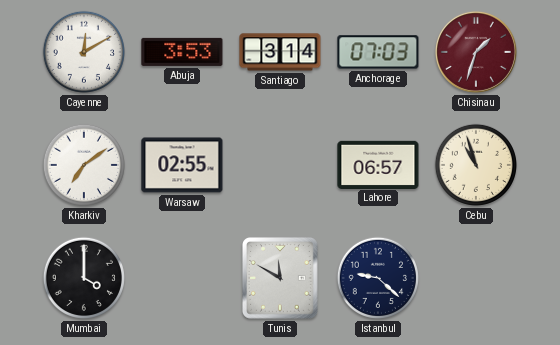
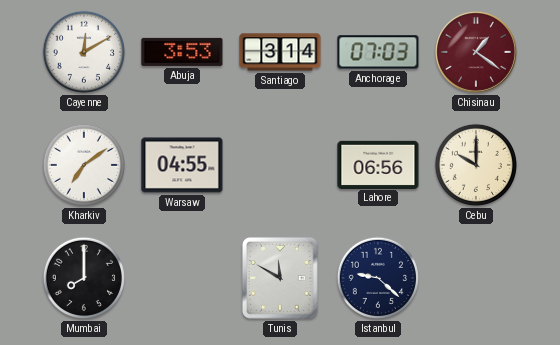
Chisinau: 1:33 -> 1:21
Warsaw: 02:55 -> 04:55
Lahore: 06:57 -> 06:56
Cebu: 10:57 -> 10:00
Mumbai: 4:00 -> 8:00
